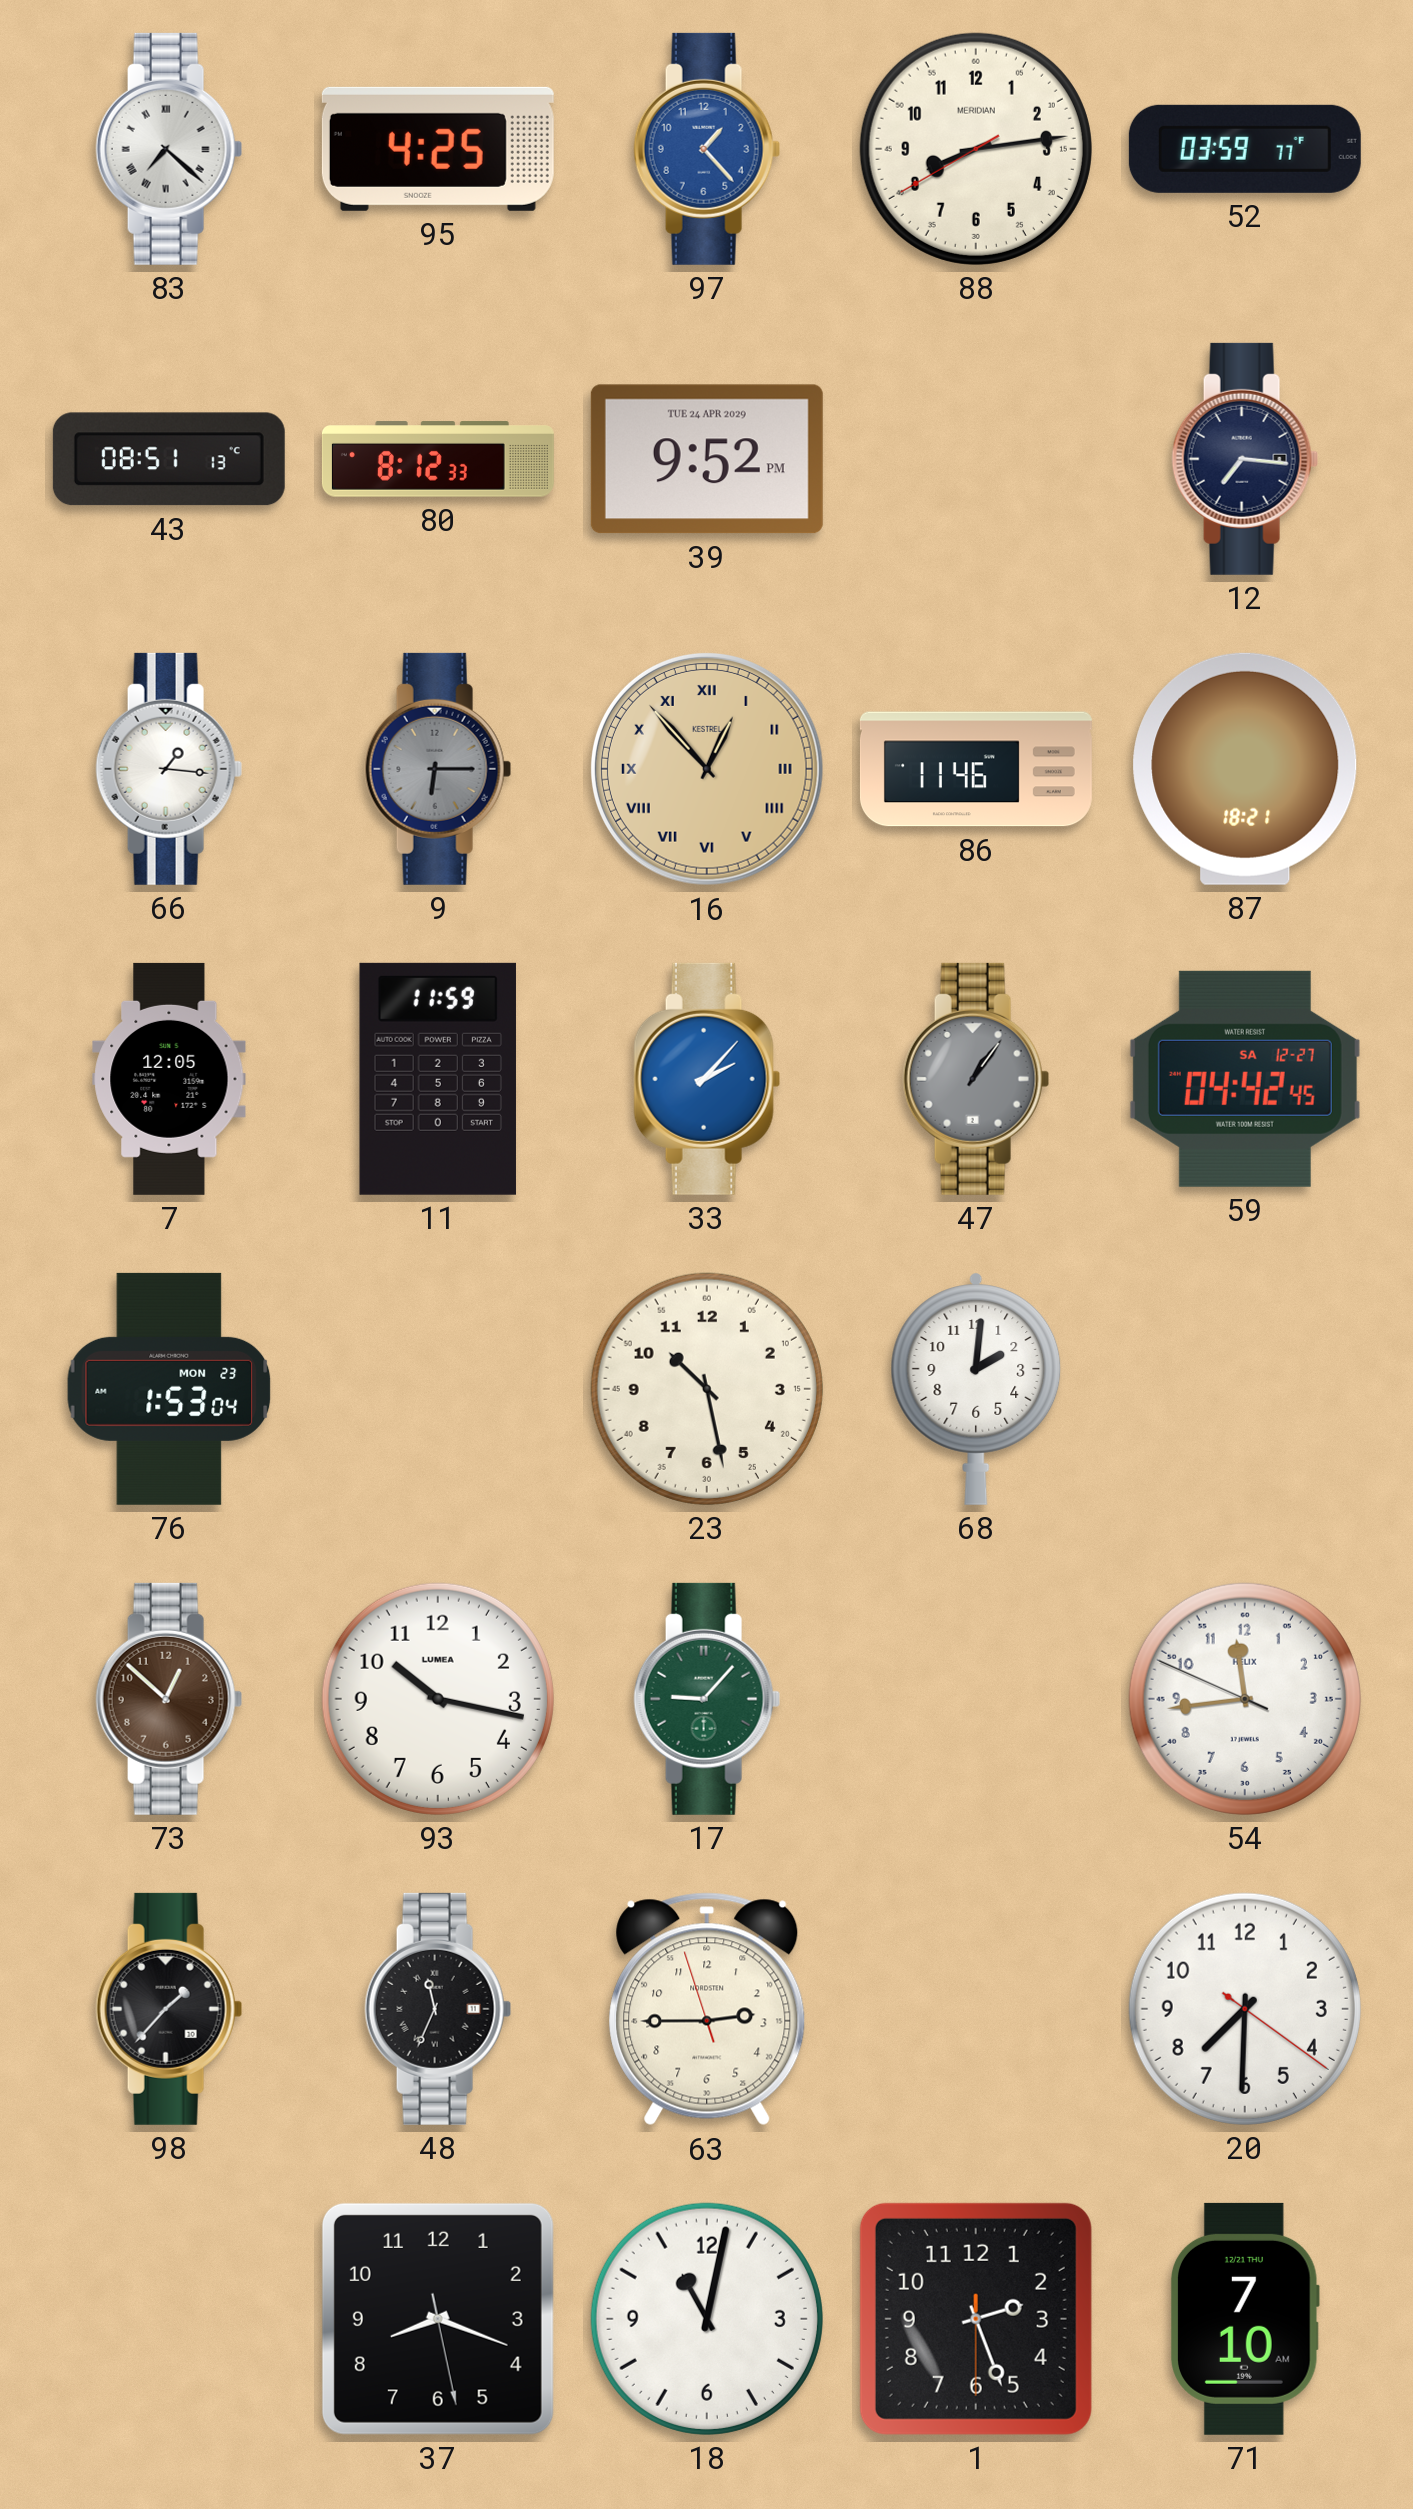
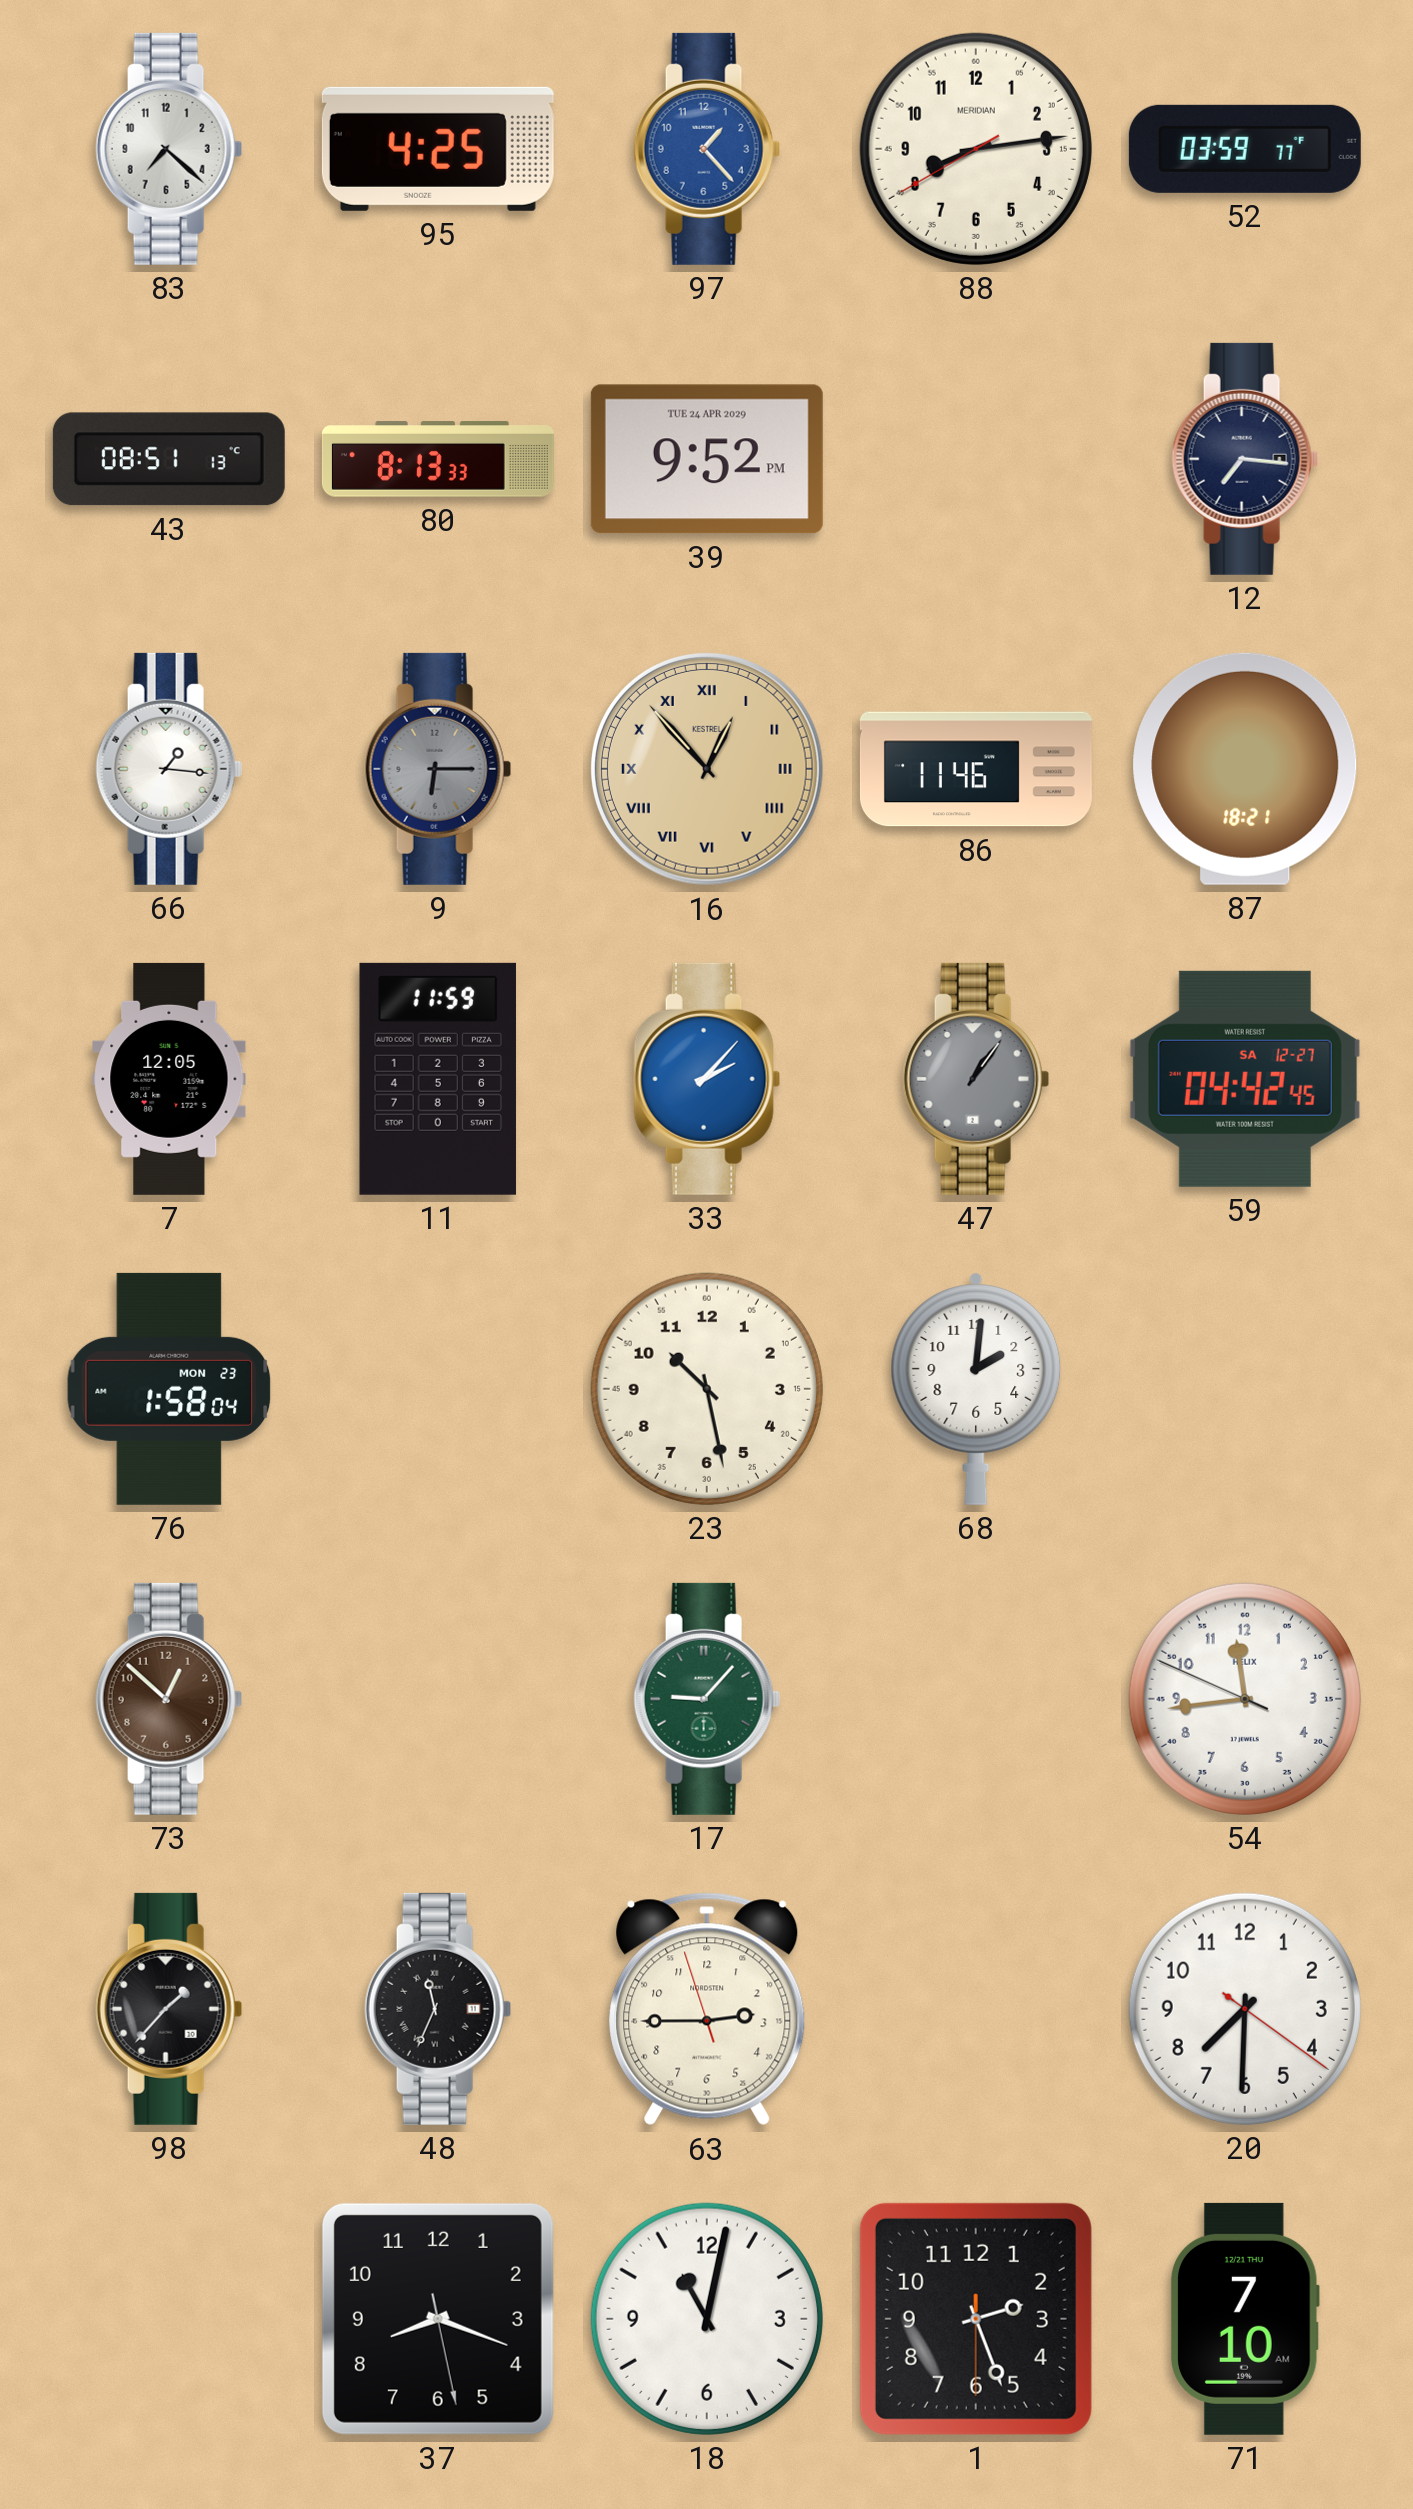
83 numerals: Roman -> Arabic
80: 8:12 -> 8:13
76: 1:53 -> 1:58
93: 10:17 -> none
